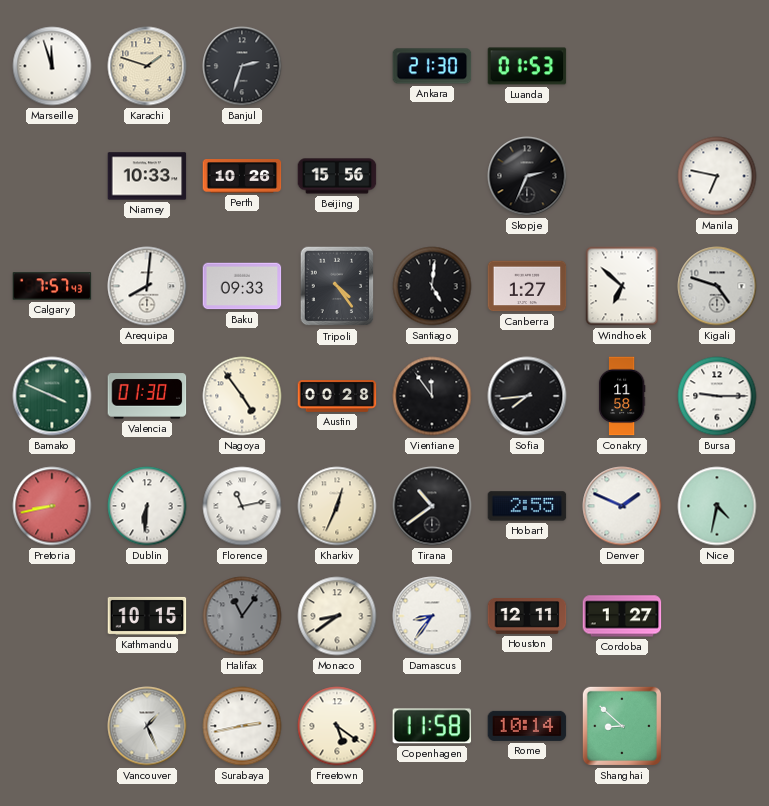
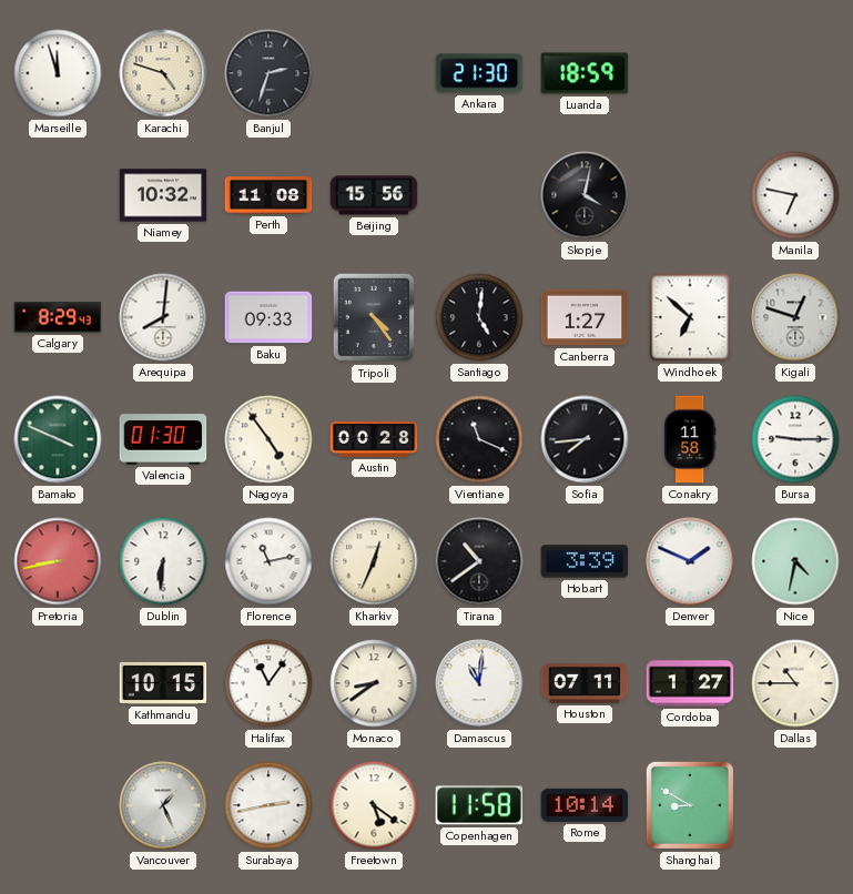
Karachi: 1:48 -> 4:48
Luanda: 01:53 -> 18:59
Niamey: 10:33 -> 10:32
Perth: 10:26 -> 11:08
Skopje: 2:34 -> 4:02
Calgary: 7:57 -> 8:29
Kigali: 4:48 -> 12:48
Vientiane: 11:54 -> 11:19
Hobart: 2:55 -> 3:39
Halifax dial: grey -> white
Damascus: 8:36 -> 11:01
Houston: 12:11 -> 07:11
Dallas: none -> 10:45
Shanghai: 8:52 -> 8:50
